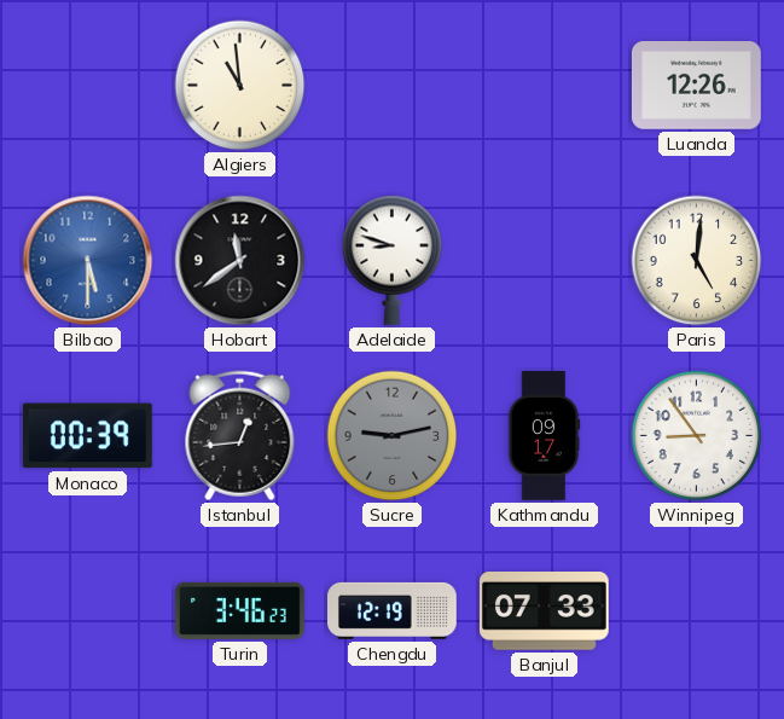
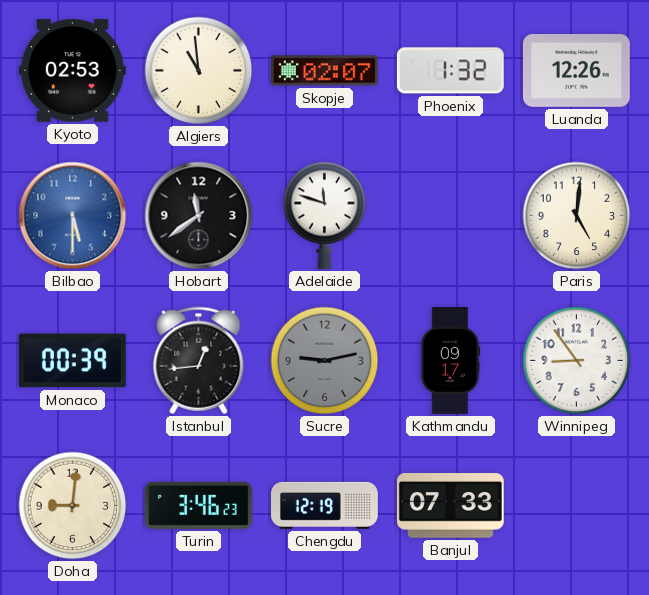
Kyoto: none -> 02:53
Skopje: none -> 02:07
Phoenix: none -> 1:32
Adelaide: 8:48 -> 11:48
Doha: none -> 9:01
